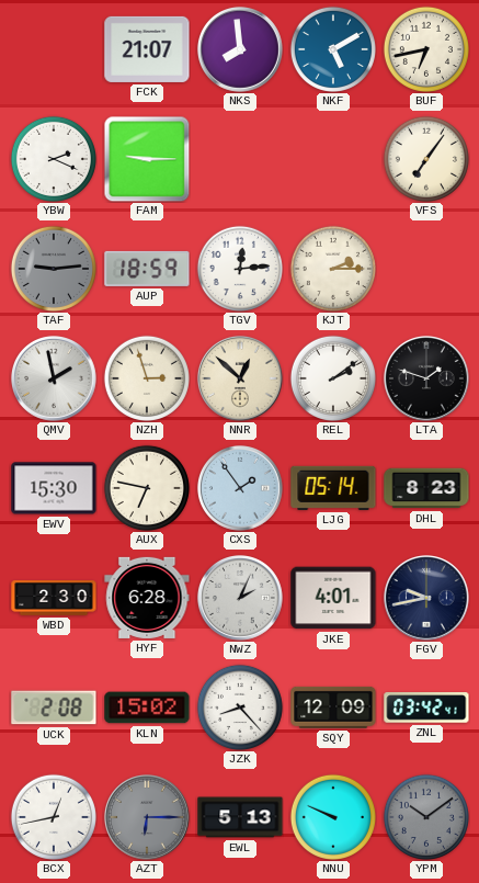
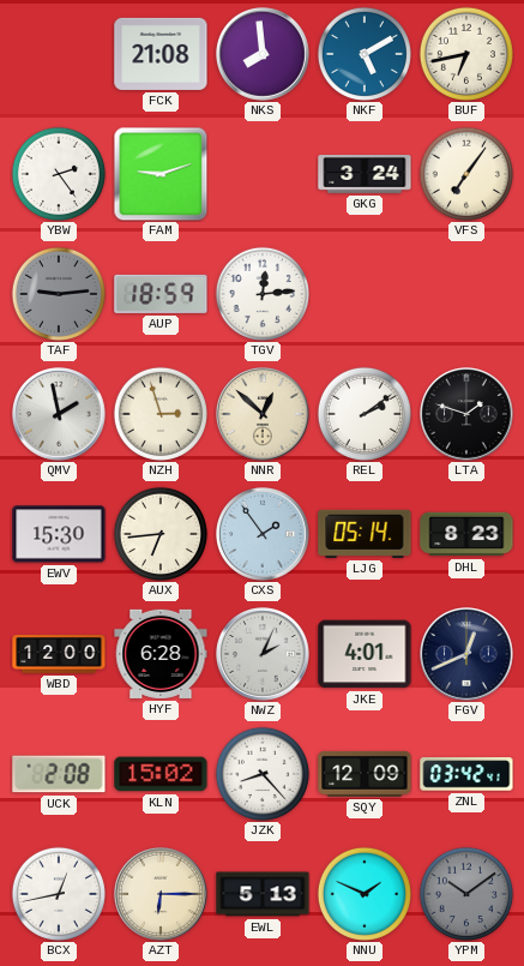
FCK: 21:07 -> 21:08
YBW: 2:19 -> 2:24
FAM: 9:15 -> 9:12
GKG: none -> 3:24
KJT: 2:15 -> none
AUX: 6:47 -> 6:44
WBD: 2:30 -> 12:00
FGV: 9:43 -> 12:41
AZT dial: grey -> cream
NNU: 9:49 -> 1:49
